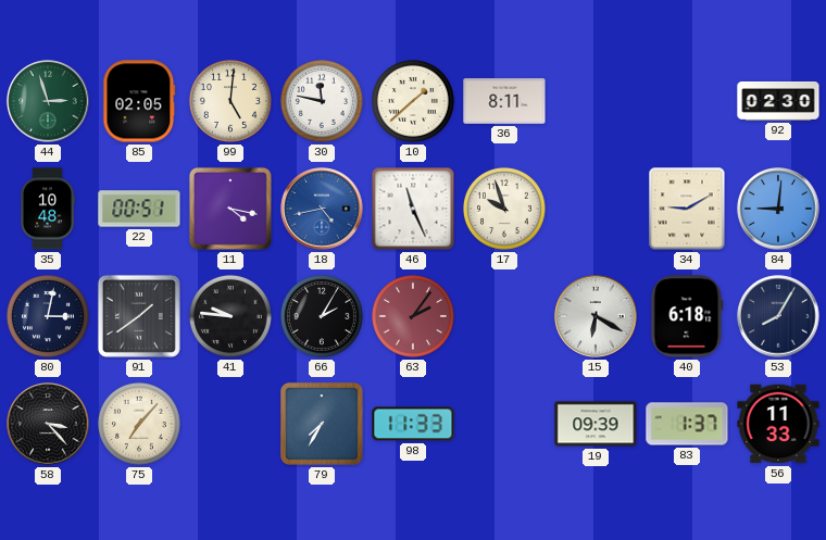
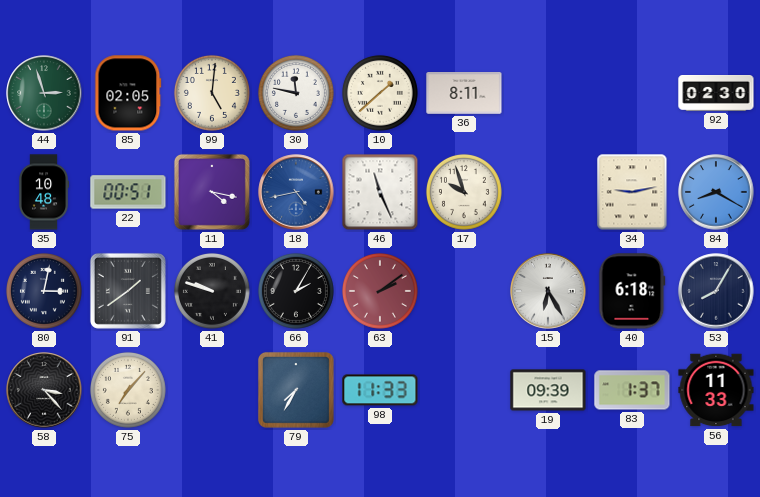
34: 9:10 -> 9:13
84: 9:01 -> 8:20
41: 9:46 -> 9:48
63: 2:06 -> 2:09
15: 6:20 -> 6:25
